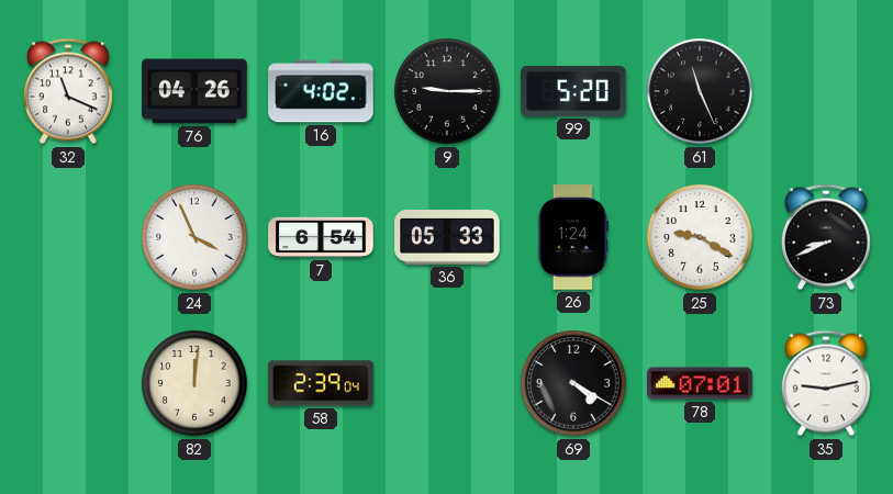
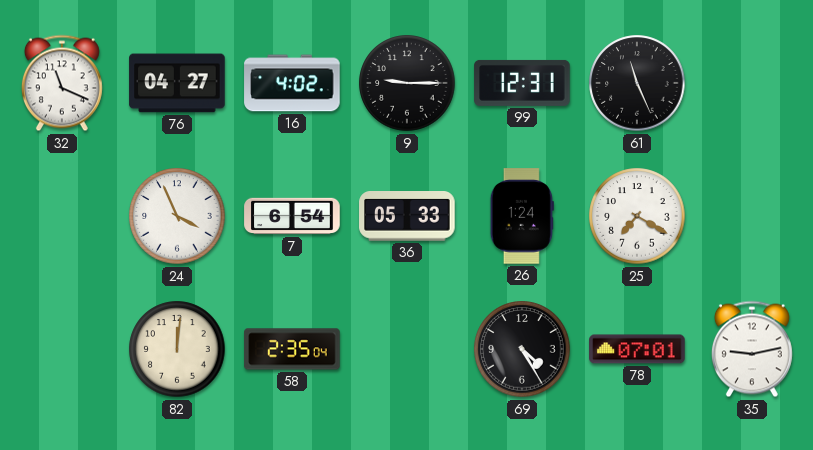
76: 04:26 -> 04:27
99: 5:20 -> 12:31
25: 9:20 -> 7:20
73: 8:41 -> none
58: 2:39 -> 2:35
69: 4:20 -> 4:25
